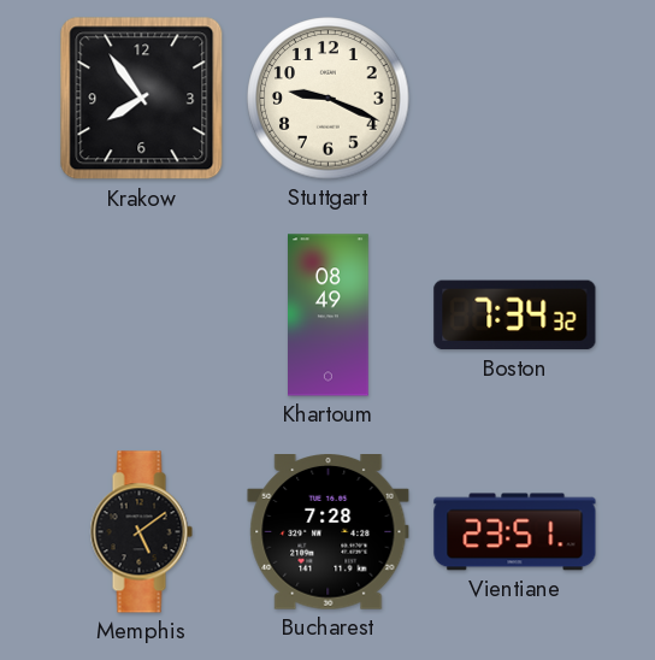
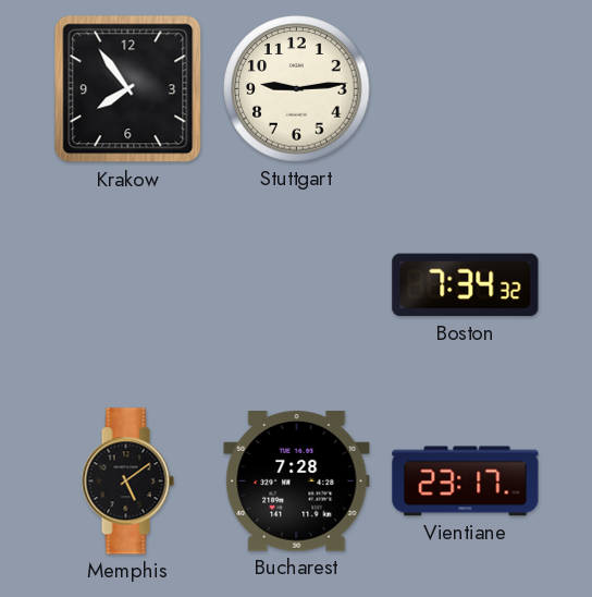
Stuttgart: 9:19 -> 9:14
Khartoum: 08:49 -> none
Vientiane: 23:51 -> 23:17
